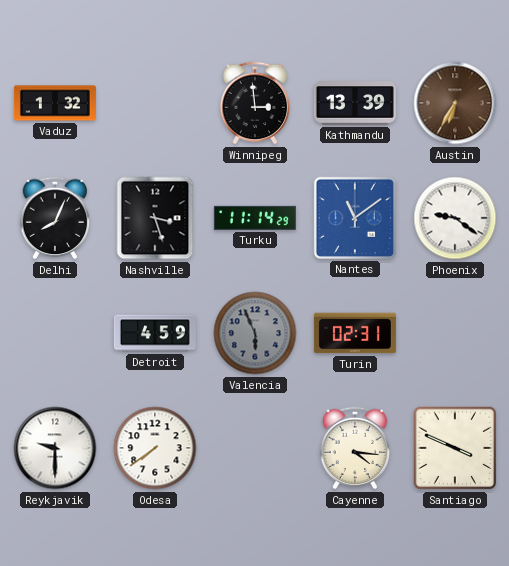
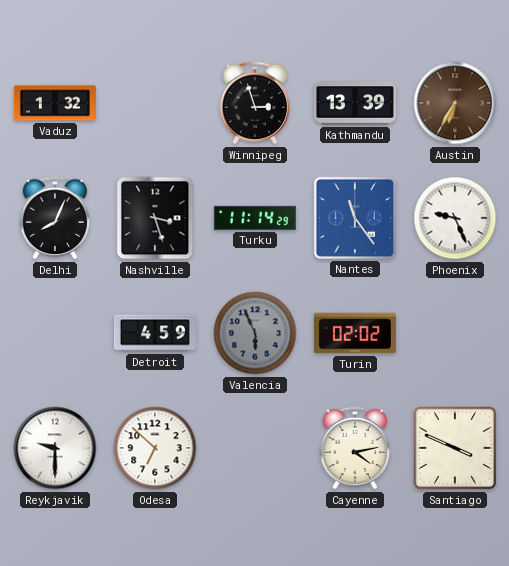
Winnipeg: 2:59 -> 2:57
Nantes: 11:09 -> 11:24
Phoenix: 9:21 -> 9:26
Turin: 02:31 -> 02:02
Odesa: 7:39 -> 6:52
Cayenne: 4:16 -> 4:13
